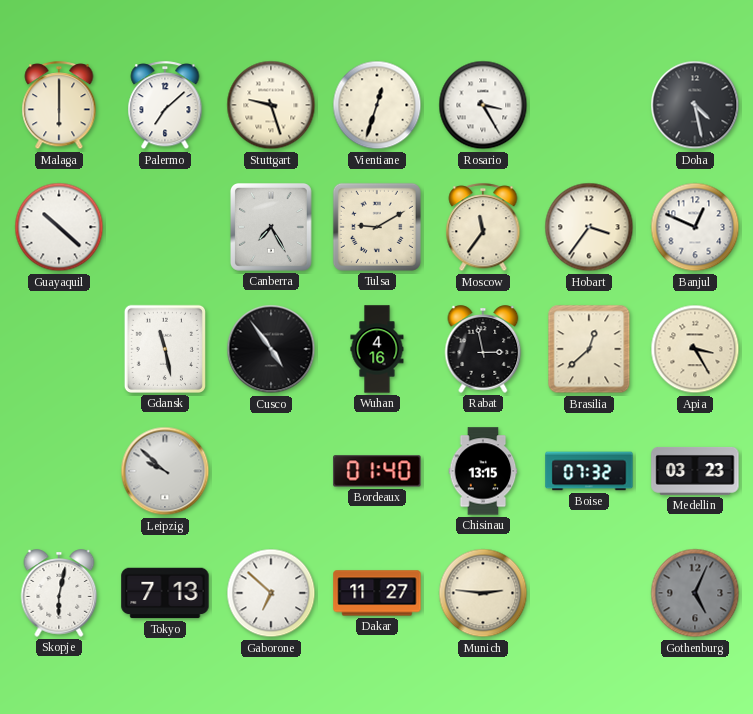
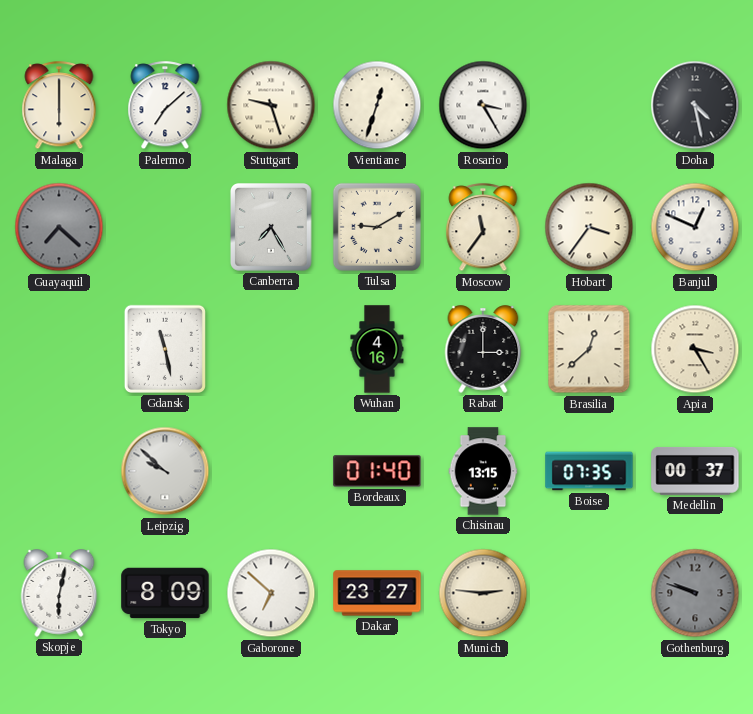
Guayaquil: 10:22 -> 7:22
Guayaquil dial: white -> grey
Cusco: 4:54 -> none
Rabat: 2:58 -> 3:00
Boise: 07:32 -> 07:35
Medellin: 03:23 -> 00:37
Tokyo: 7:13 -> 8:09
Dakar: 11:27 -> 23:27
Gothenburg: 5:04 -> 9:48
